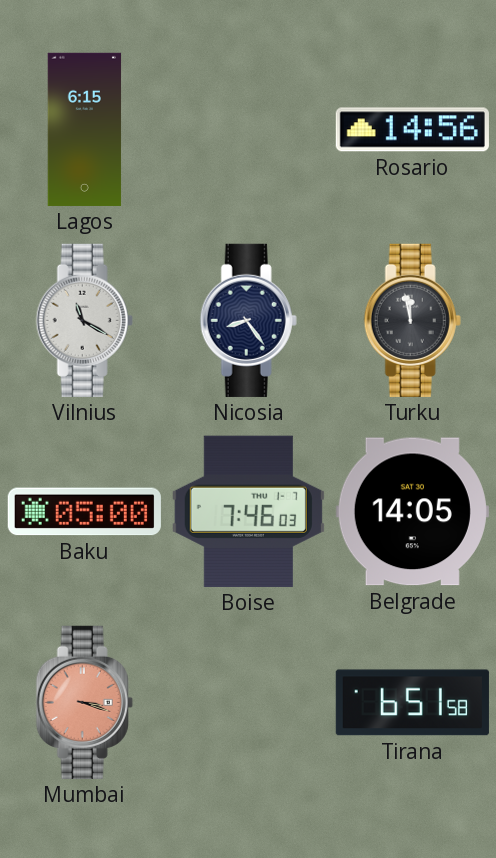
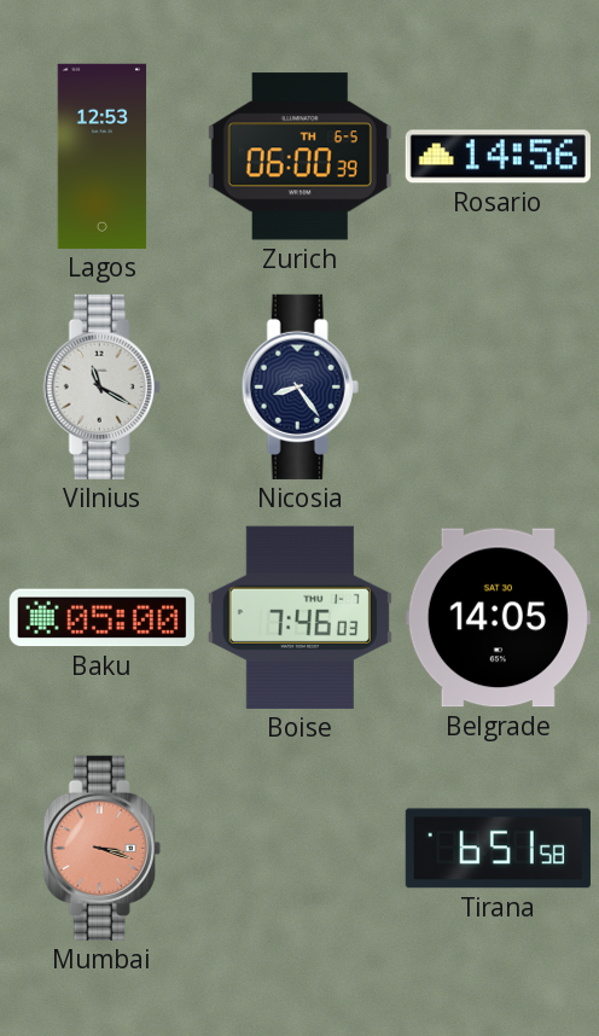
Lagos: 6:15 -> 12:53
Zurich: none -> 06:00
Turku: 11:58 -> none
